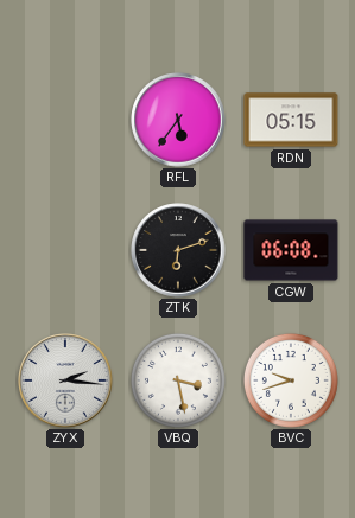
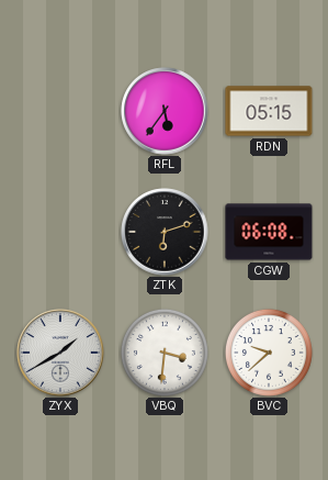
ZYX: 2:16 -> 1:40
VBQ: 3:28 -> 3:31
BVC: 9:42 -> 9:38
